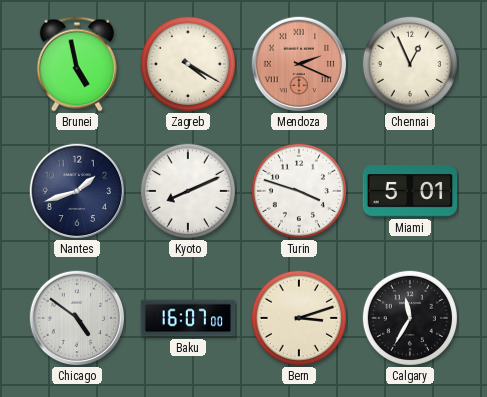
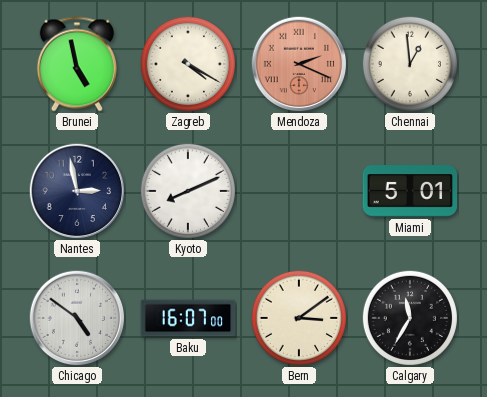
Chennai: 12:56 -> 12:59
Nantes: 1:42 -> 2:58
Turin: 3:48 -> none
Bern: 3:12 -> 3:09
